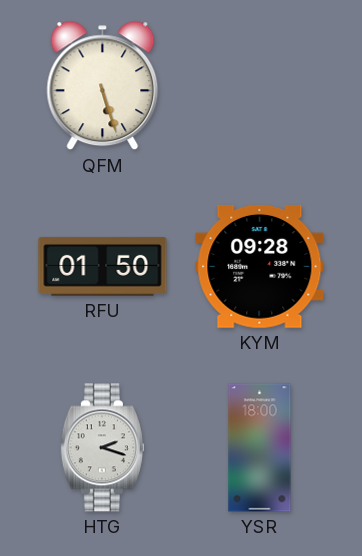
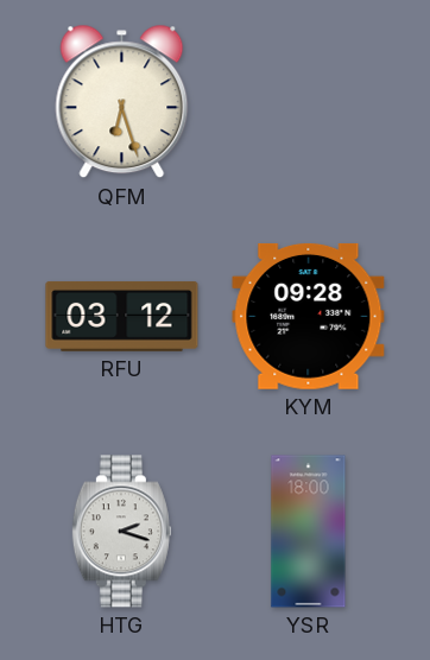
QFM: 5:27 -> 6:27
RFU: 01:50 -> 03:12
